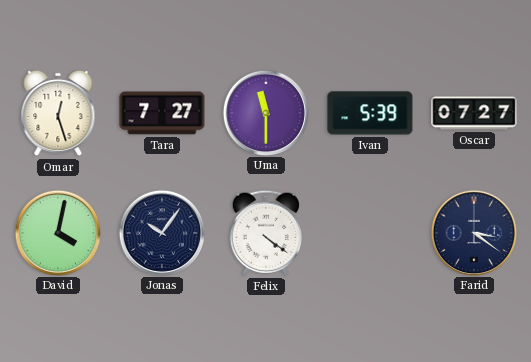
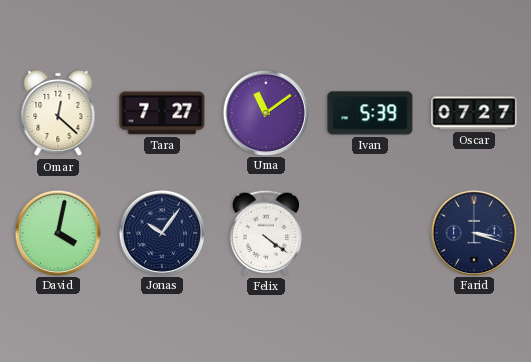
Omar: 12:27 -> 12:22
Uma: 11:30 -> 11:09
Farid: 3:21 -> 3:18
